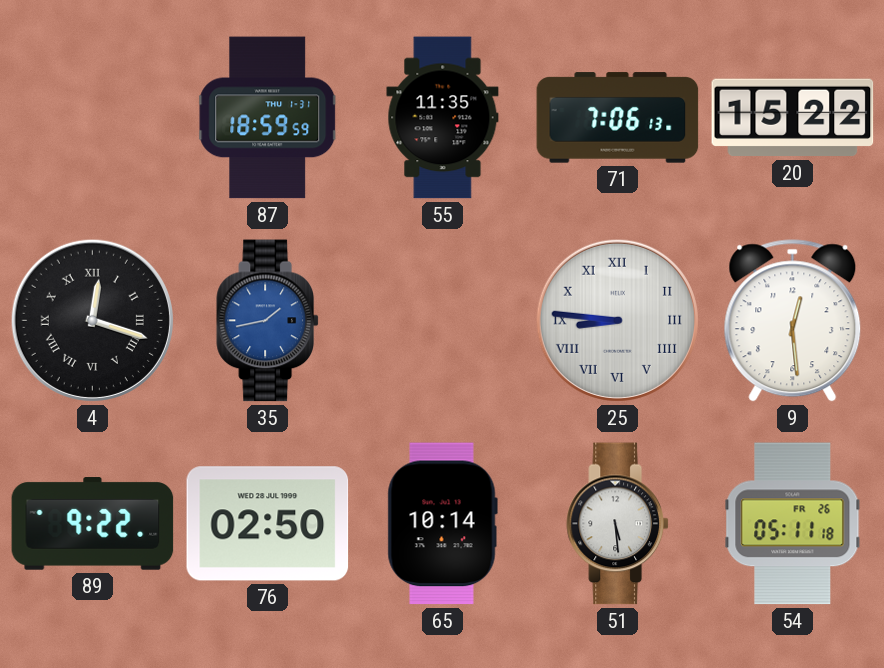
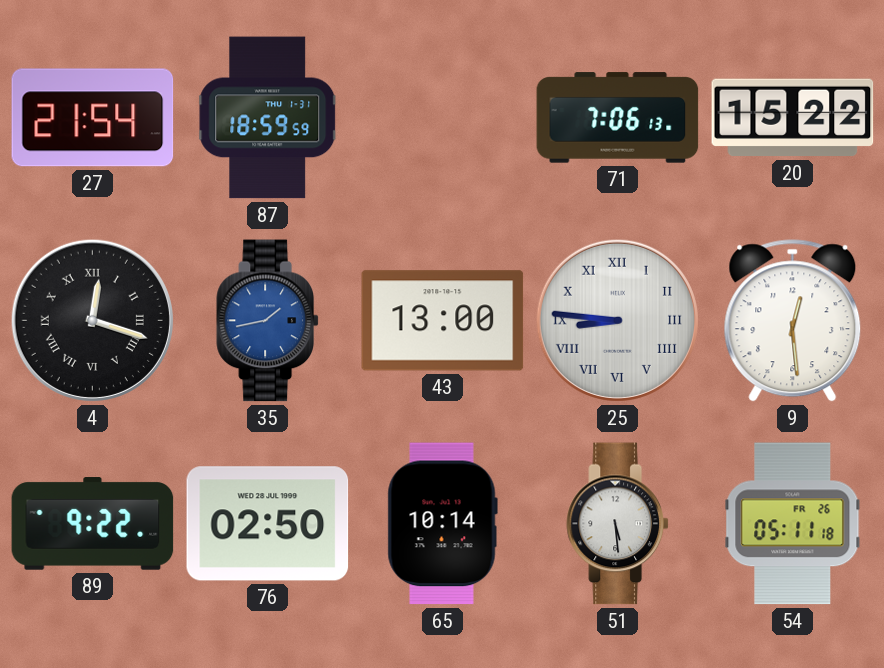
27: none -> 21:54
55: 11:35 -> none
43: none -> 13:00
